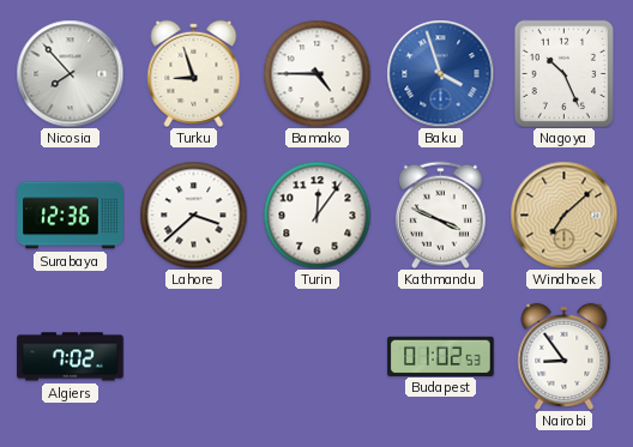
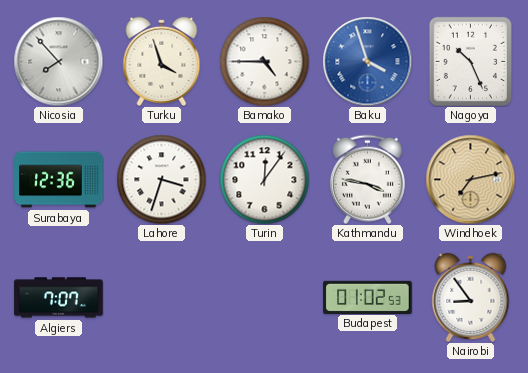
Turku: 8:57 -> 3:57
Lahore: 3:38 -> 3:33
Kathmandu: 3:49 -> 3:47
Windhoek: 7:08 -> 7:13
Algiers: 7:02 -> 7:07
